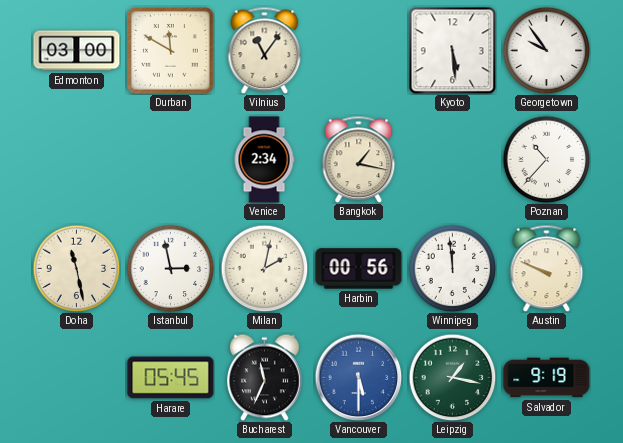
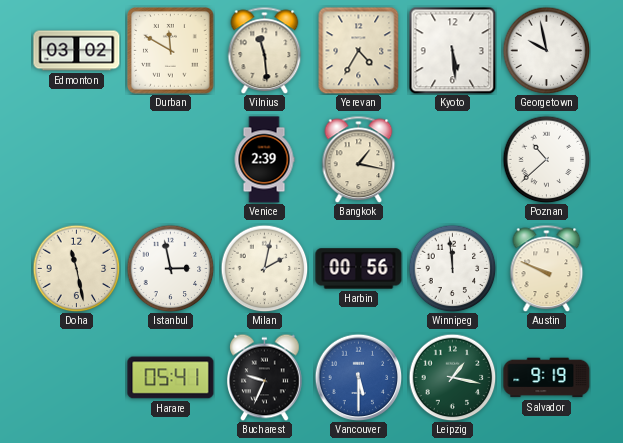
Edmonton: 03:00 -> 03:02
Vilnius: 11:06 -> 11:29
Yerevan: none -> 4:35
Georgetown: 9:54 -> 9:58
Venice: 2:34 -> 2:39
Poznan: 10:37 -> 10:38
Harare: 05:45 -> 05:41
Bucharest: 11:34 -> 9:34
